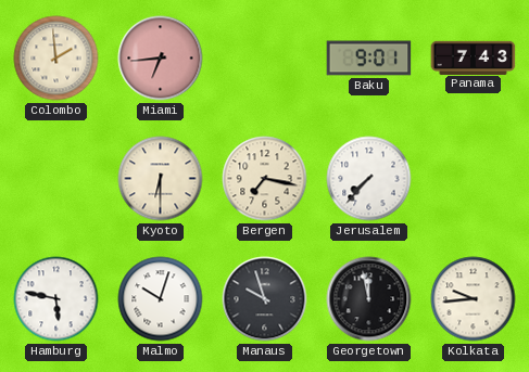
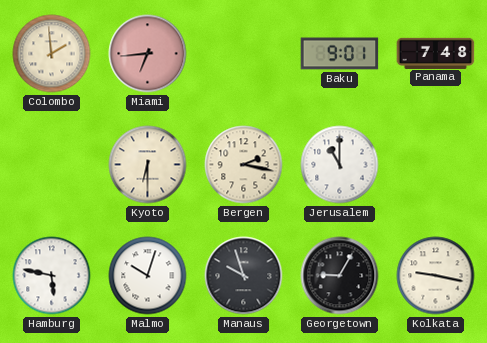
Panama: 7:43 -> 7:48
Bergen: 7:17 -> 2:17
Jerusalem: 7:37 -> 11:00
Georgetown: 11:58 -> 9:05
Kolkata: 9:44 -> 9:17
